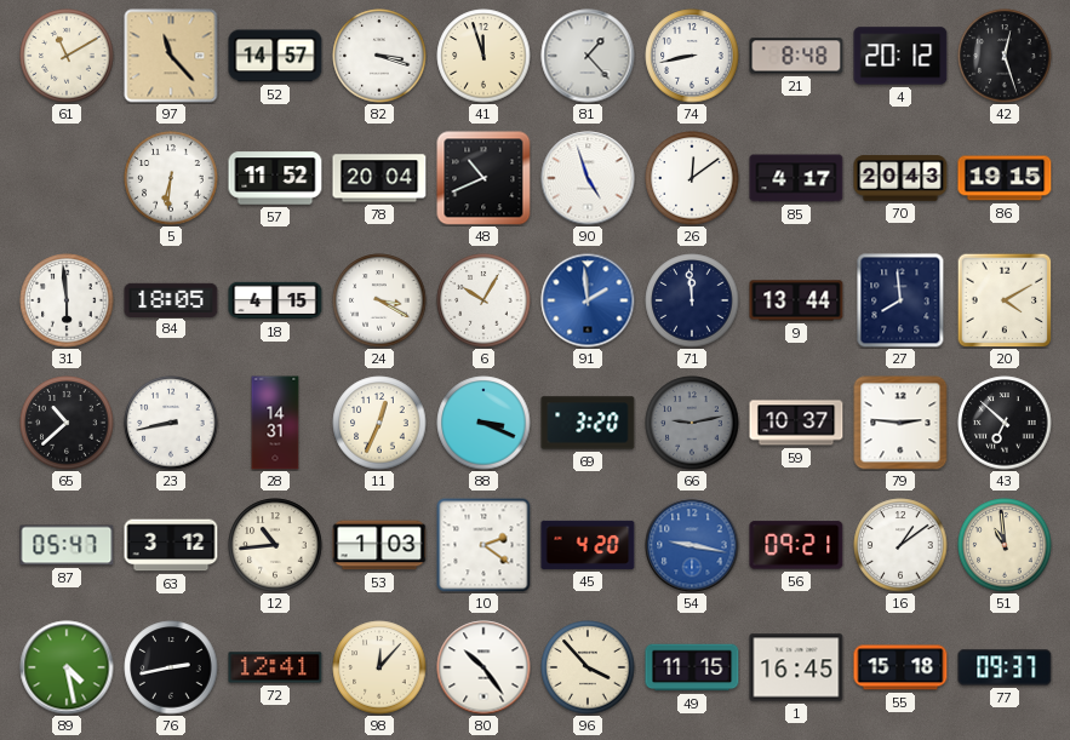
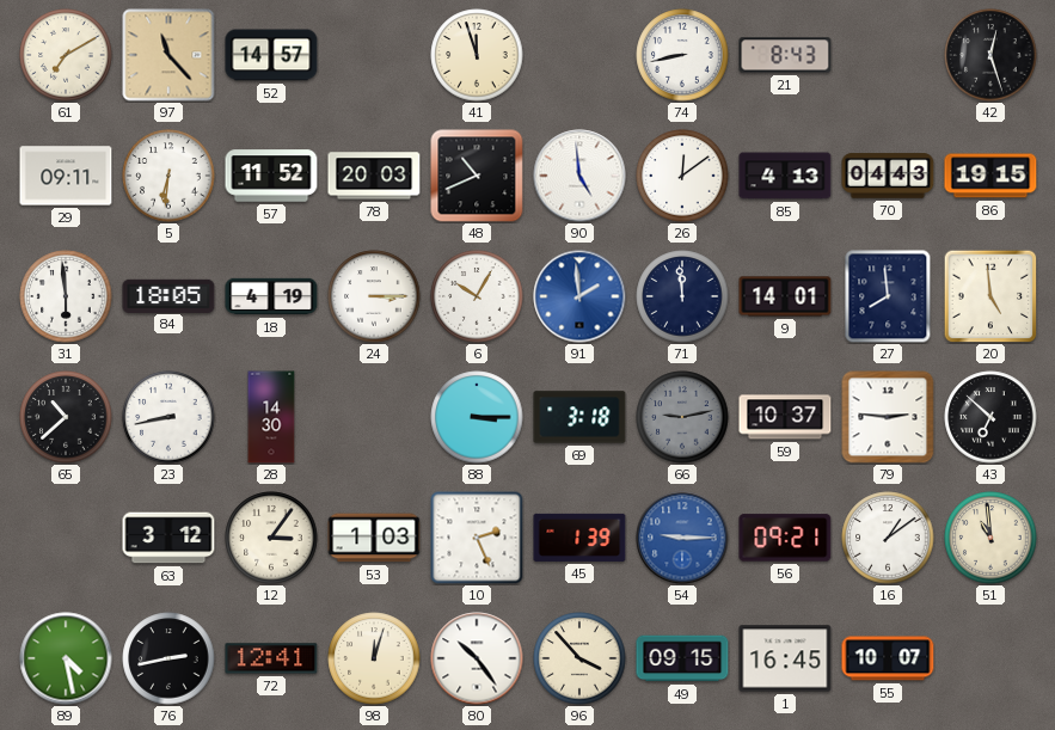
61: 11:10 -> 7:10
82: 3:18 -> none
81: 1:23 -> none
21: 8:48 -> 8:43
4: 20:12 -> none
29: none -> 09:11
78: 20:04 -> 20:03
90: 4:57 -> 4:59
85: 4:17 -> 4:13
70: 20:43 -> 04:43
18: 4:15 -> 4:19
24: 3:20 -> 3:15
9: 13:44 -> 14:01
20: 4:10 -> 4:59
28: 14:31 -> 14:30
11: 12:34 -> none
88: 3:19 -> 3:15
69: 3:20 -> 3:18
87: 05:47 -> none
12: 10:44 -> 3:06
10: 2:21 -> 2:26
45: 4:20 -> 1:39
54: 9:17 -> 9:15
98: 12:07 -> 12:03
49: 11:15 -> 09:15
55: 15:18 -> 10:07
77: 09:37 -> none
